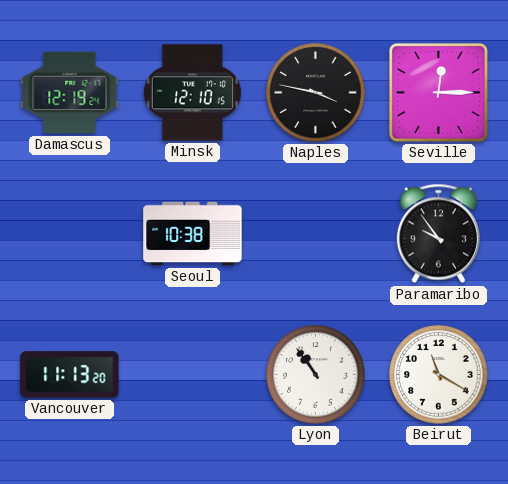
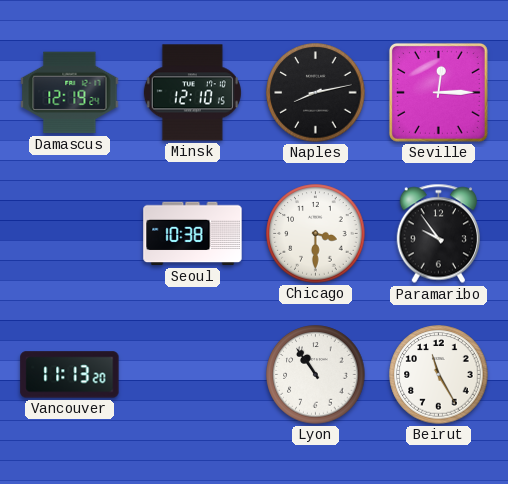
Naples: 3:47 -> 8:13
Chicago: none -> 3:30
Beirut: 11:20 -> 11:25
